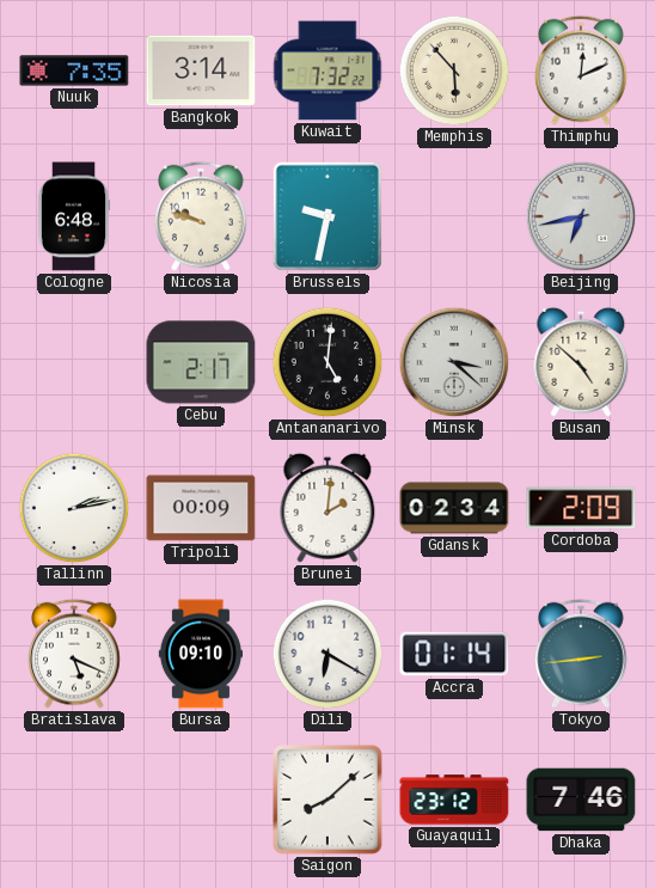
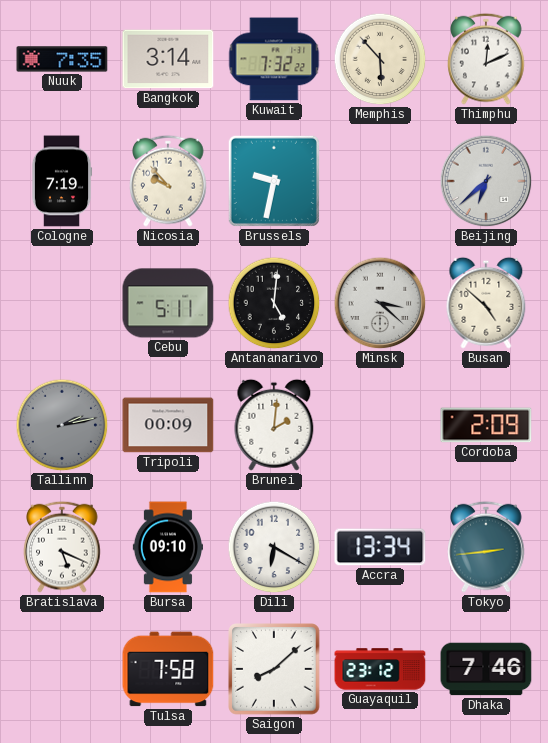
Cologne: 6:48 -> 7:19
Nicosia: 9:48 -> 9:53
Beijing: 6:43 -> 6:38
Cebu: 2:17 -> 5:11
Tallinn dial: white -> grey
Gdansk: 02:34 -> none
Accra: 01:14 -> 13:34
Tulsa: none -> 7:58
